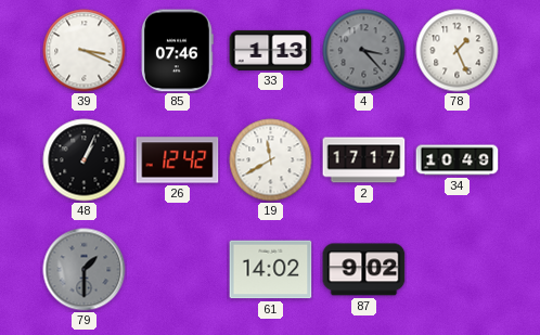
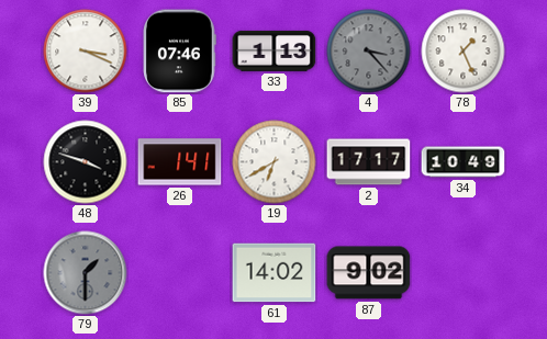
48: 1:04 -> 3:48
26: 12:42 -> 1:41
19: 11:40 -> 6:40
